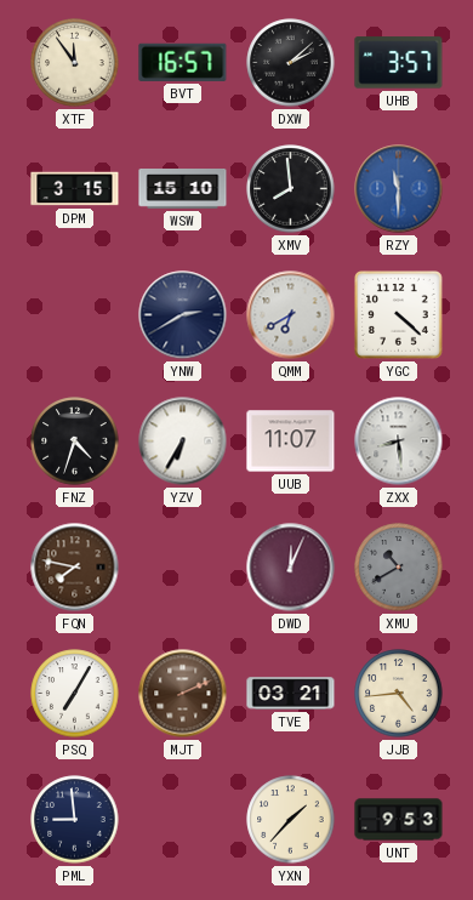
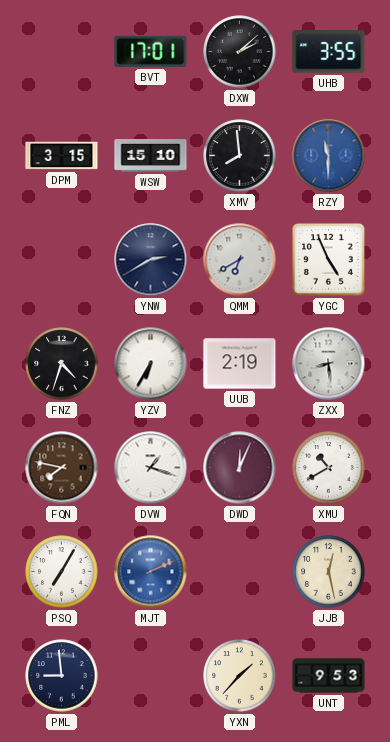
XTF: 11:54 -> none
BVT: 16:57 -> 17:01
UHB: 3:57 -> 3:55
YGC: 4:22 -> 4:56
UUB: 11:07 -> 2:19
DVW: none -> 1:18
XMU dial: grey -> white
MJT dial: brown -> blue
TVE: 03:21 -> none
JJB: 4:44 -> 12:28
